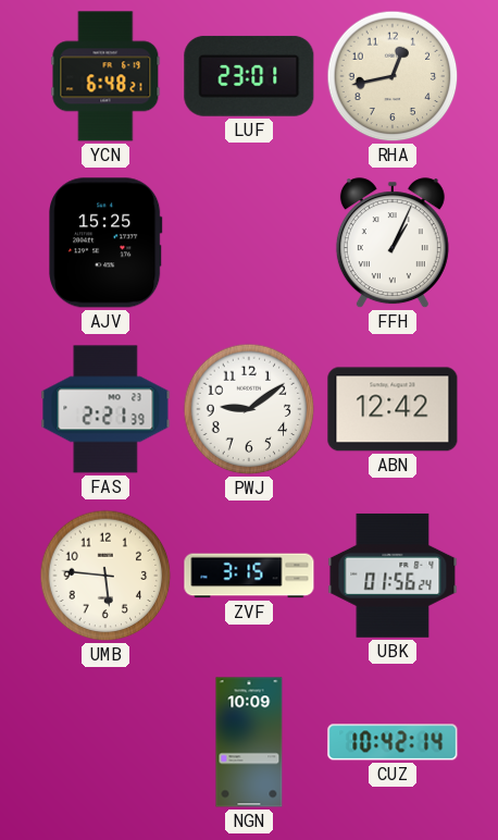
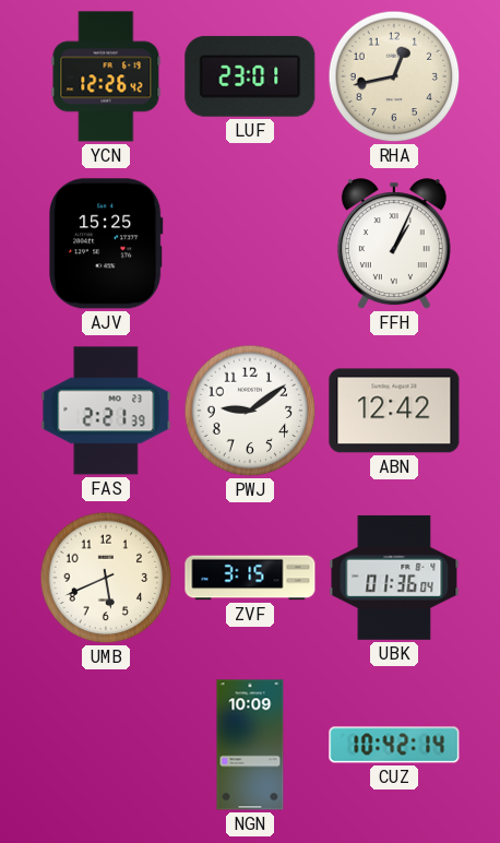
YCN: 6:48 -> 12:26
UMB: 5:46 -> 5:41
UBK: 01:56 -> 01:36
